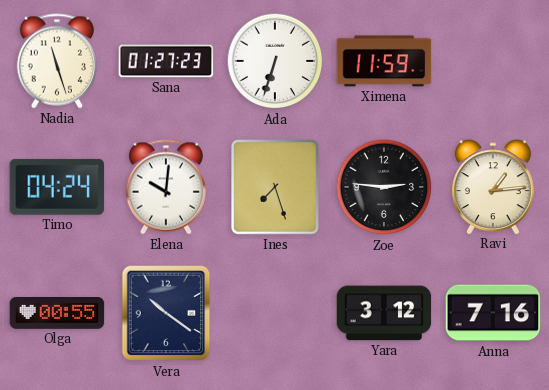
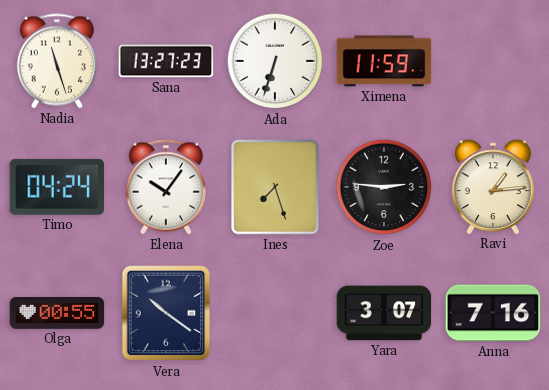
Sana: 01:27 -> 13:27
Elena: 10:01 -> 10:06
Yara: 3:12 -> 3:07
